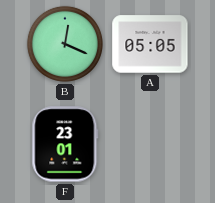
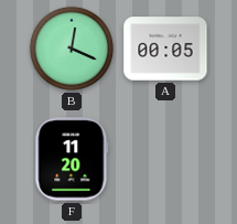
A: 05:05 -> 00:05
F: 23:01 -> 11:20
